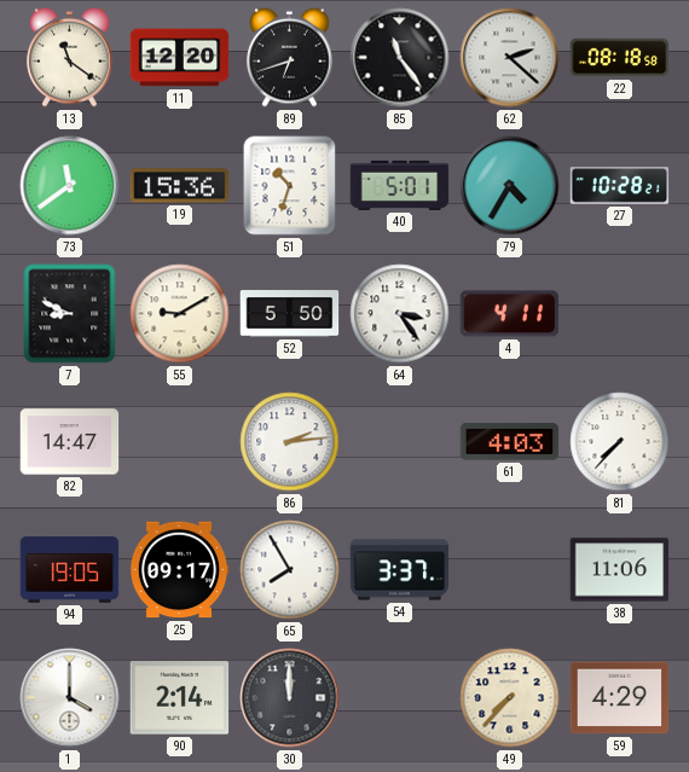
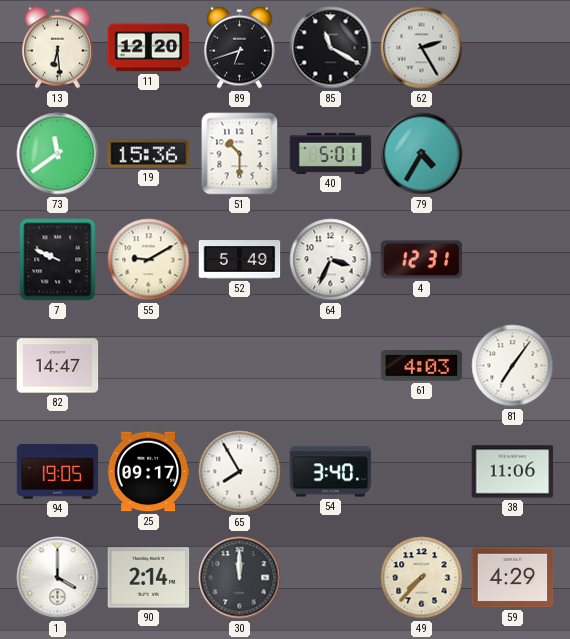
13: 11:21 -> 6:29
85: 11:24 -> 11:20
62: 2:22 -> 2:25
22: 08:18 -> none
51: 10:33 -> 10:30
27: 10:28 -> none
7: 8:49 -> 9:49
52: 5:50 -> 5:49
64: 3:24 -> 3:34
4: 4:11 -> 12:31
86: 2:14 -> none
81: 7:37 -> 7:06
54: 3:37 -> 3:40
